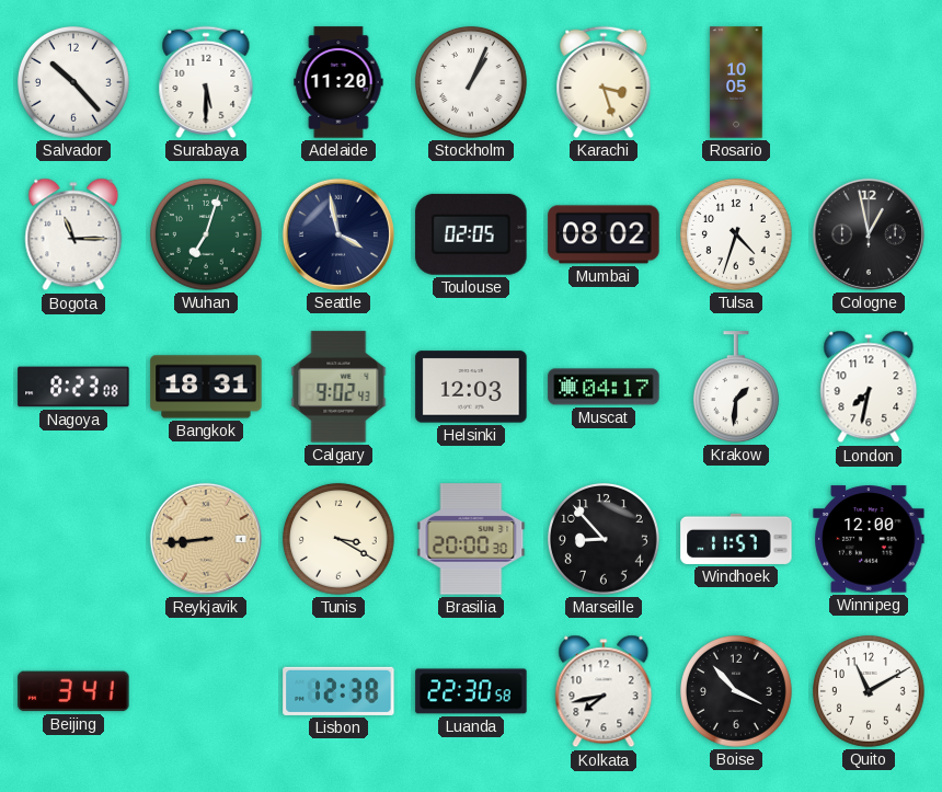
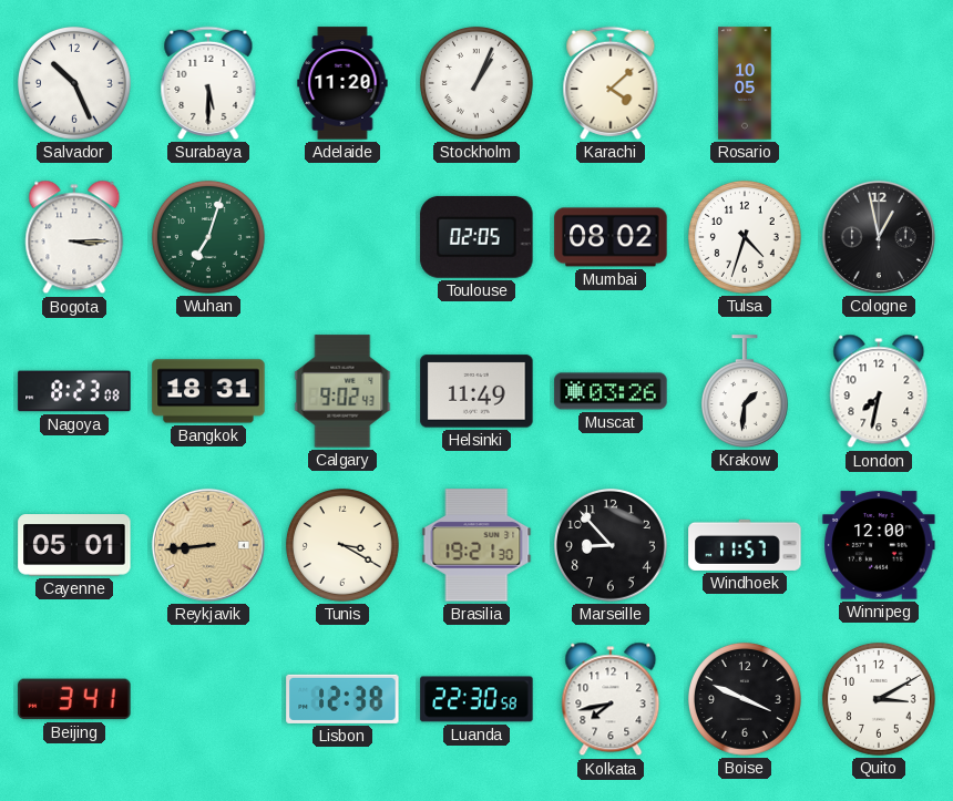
Salvador: 10:23 -> 10:26
Karachi: 3:27 -> 4:08
Bogota: 11:15 -> 3:15
Seattle: 3:58 -> none
Helsinki: 12:03 -> 11:49
Muscat: 04:17 -> 03:26
Cayenne: none -> 05:01
Brasilia: 20:00 -> 19:21
Boise: 3:53 -> 3:49
Quito: 11:10 -> 3:10
